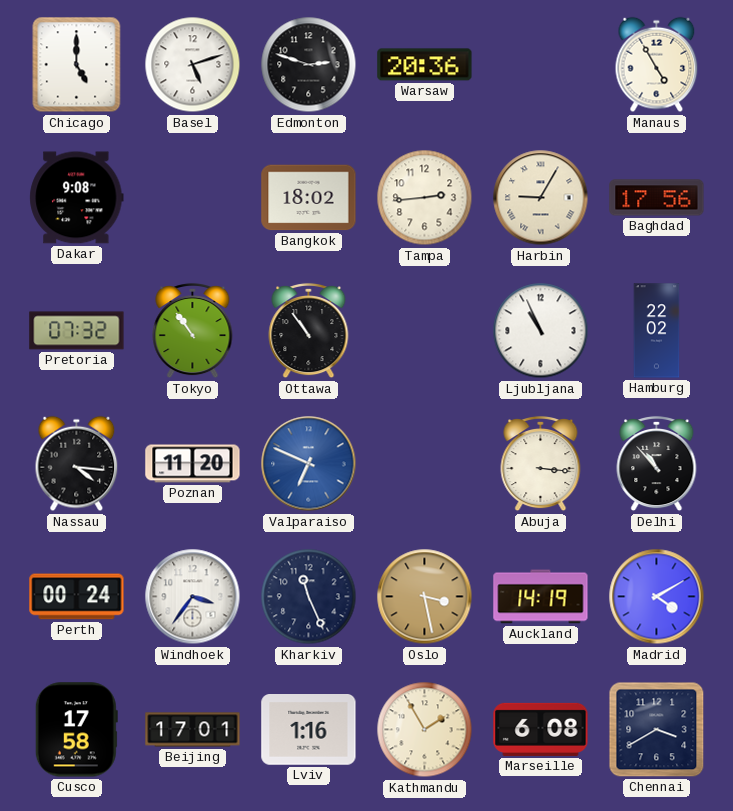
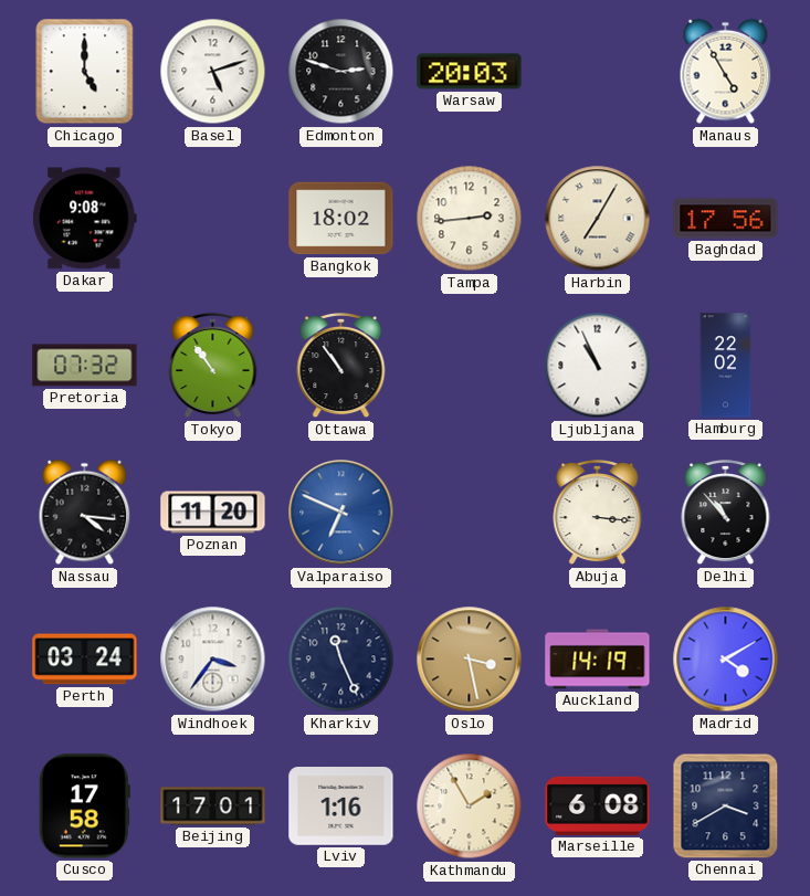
Warsaw: 20:36 -> 20:03
Harbin: 9:05 -> 7:05
Perth: 00:24 -> 03:24
